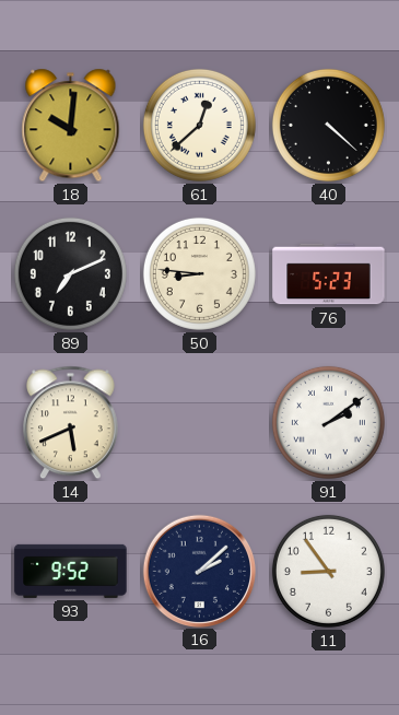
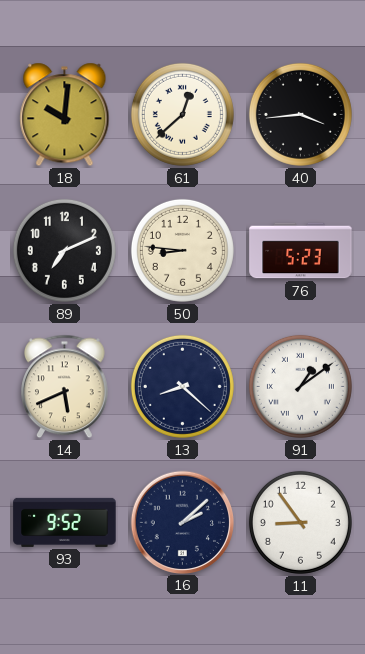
40: 4:22 -> 3:44
13: none -> 8:22
91: 2:09 -> 1:09
